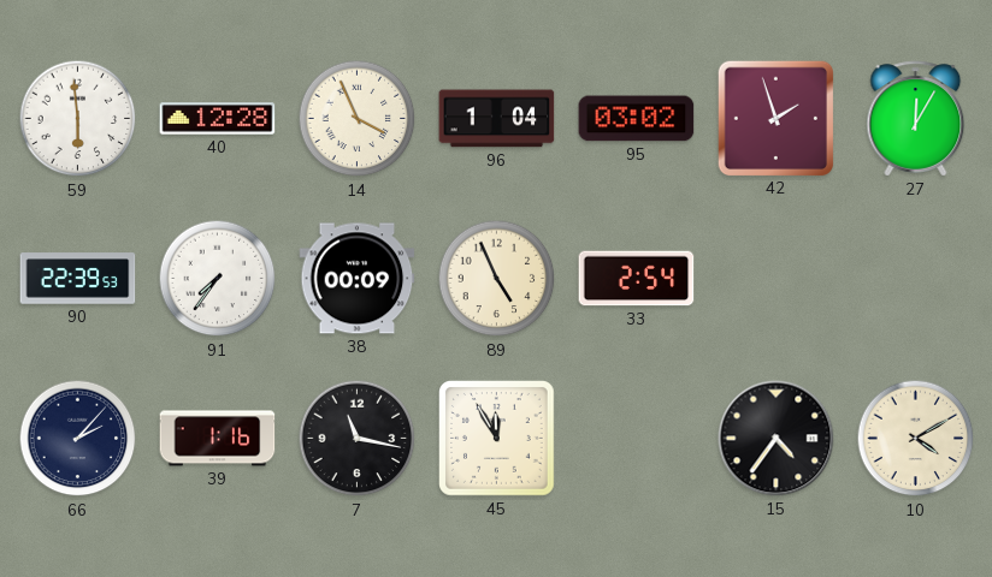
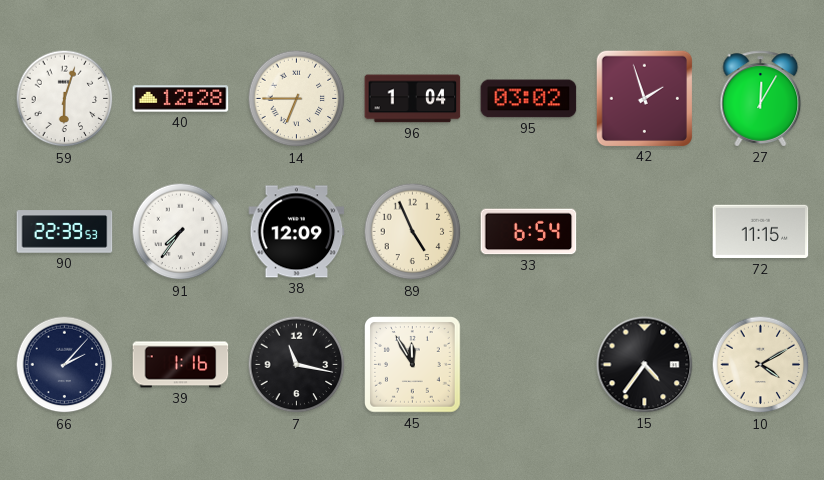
59: 5:59 -> 6:03
14: 3:56 -> 6:45
38: 00:09 -> 12:09
33: 2:54 -> 6:54
72: none -> 11:15
